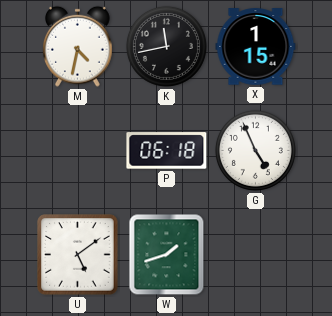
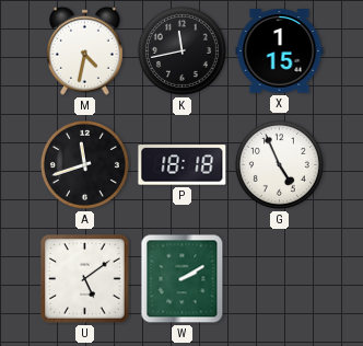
A: none -> 11:42
P: 06:18 -> 18:18
W: 1:42 -> 2:10
